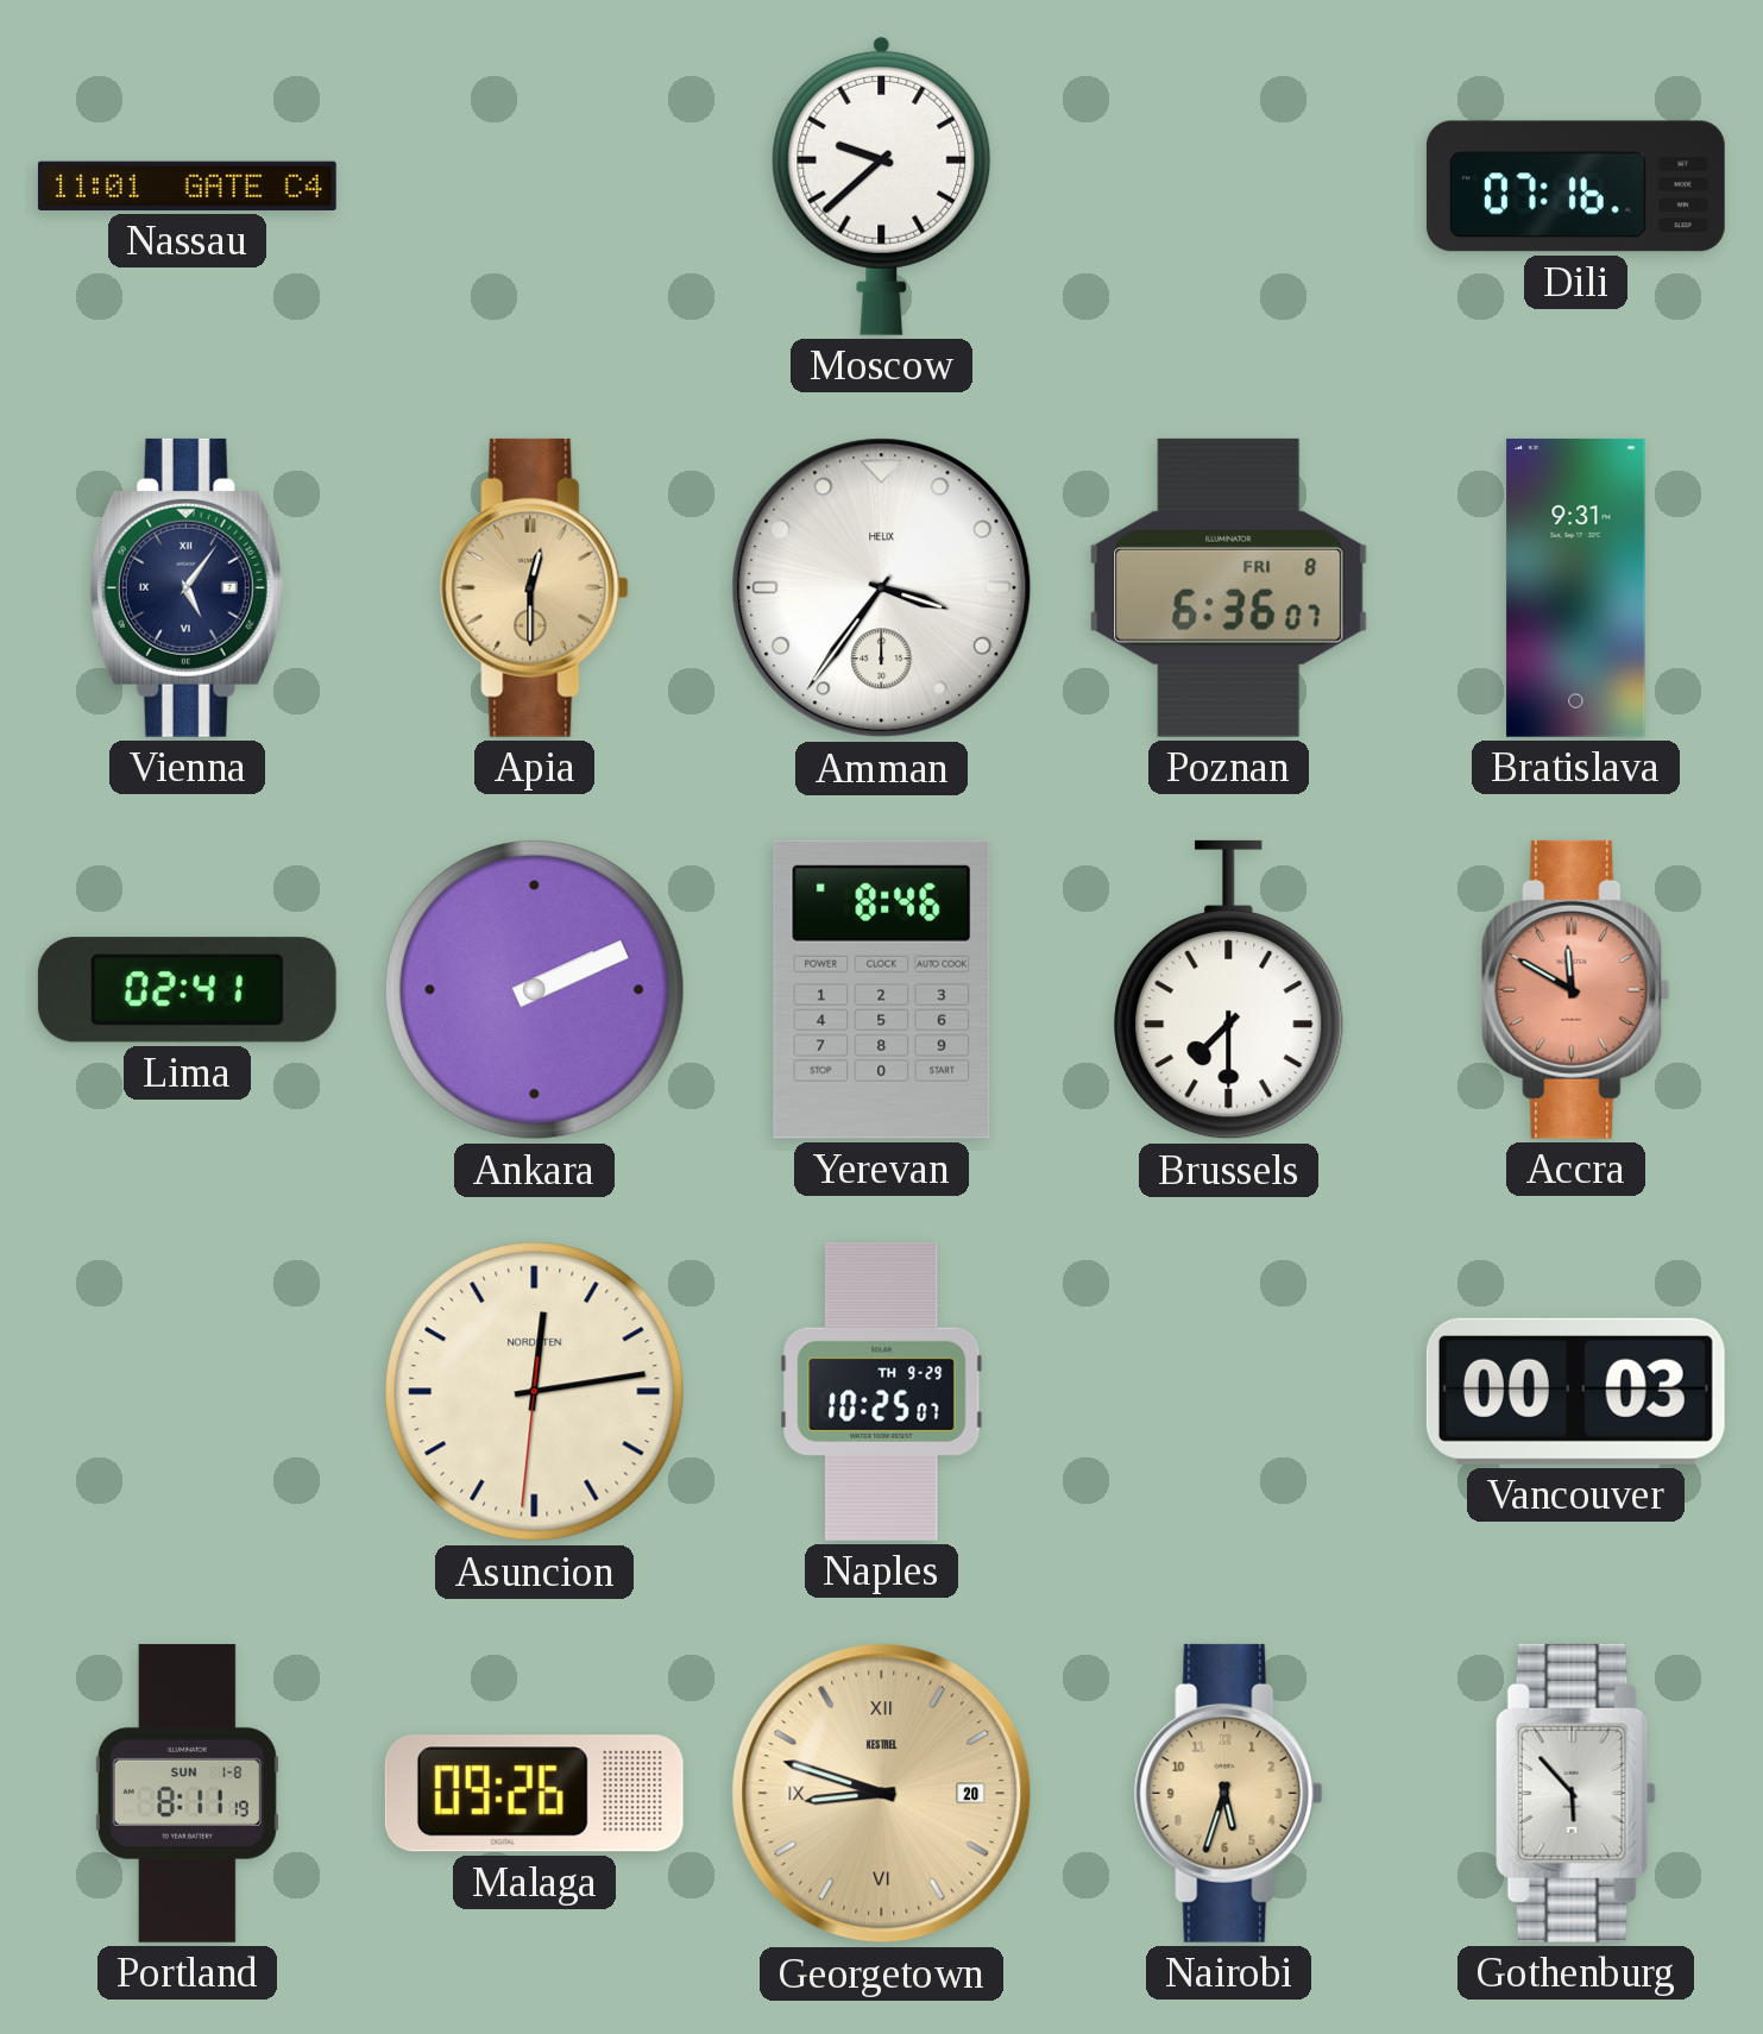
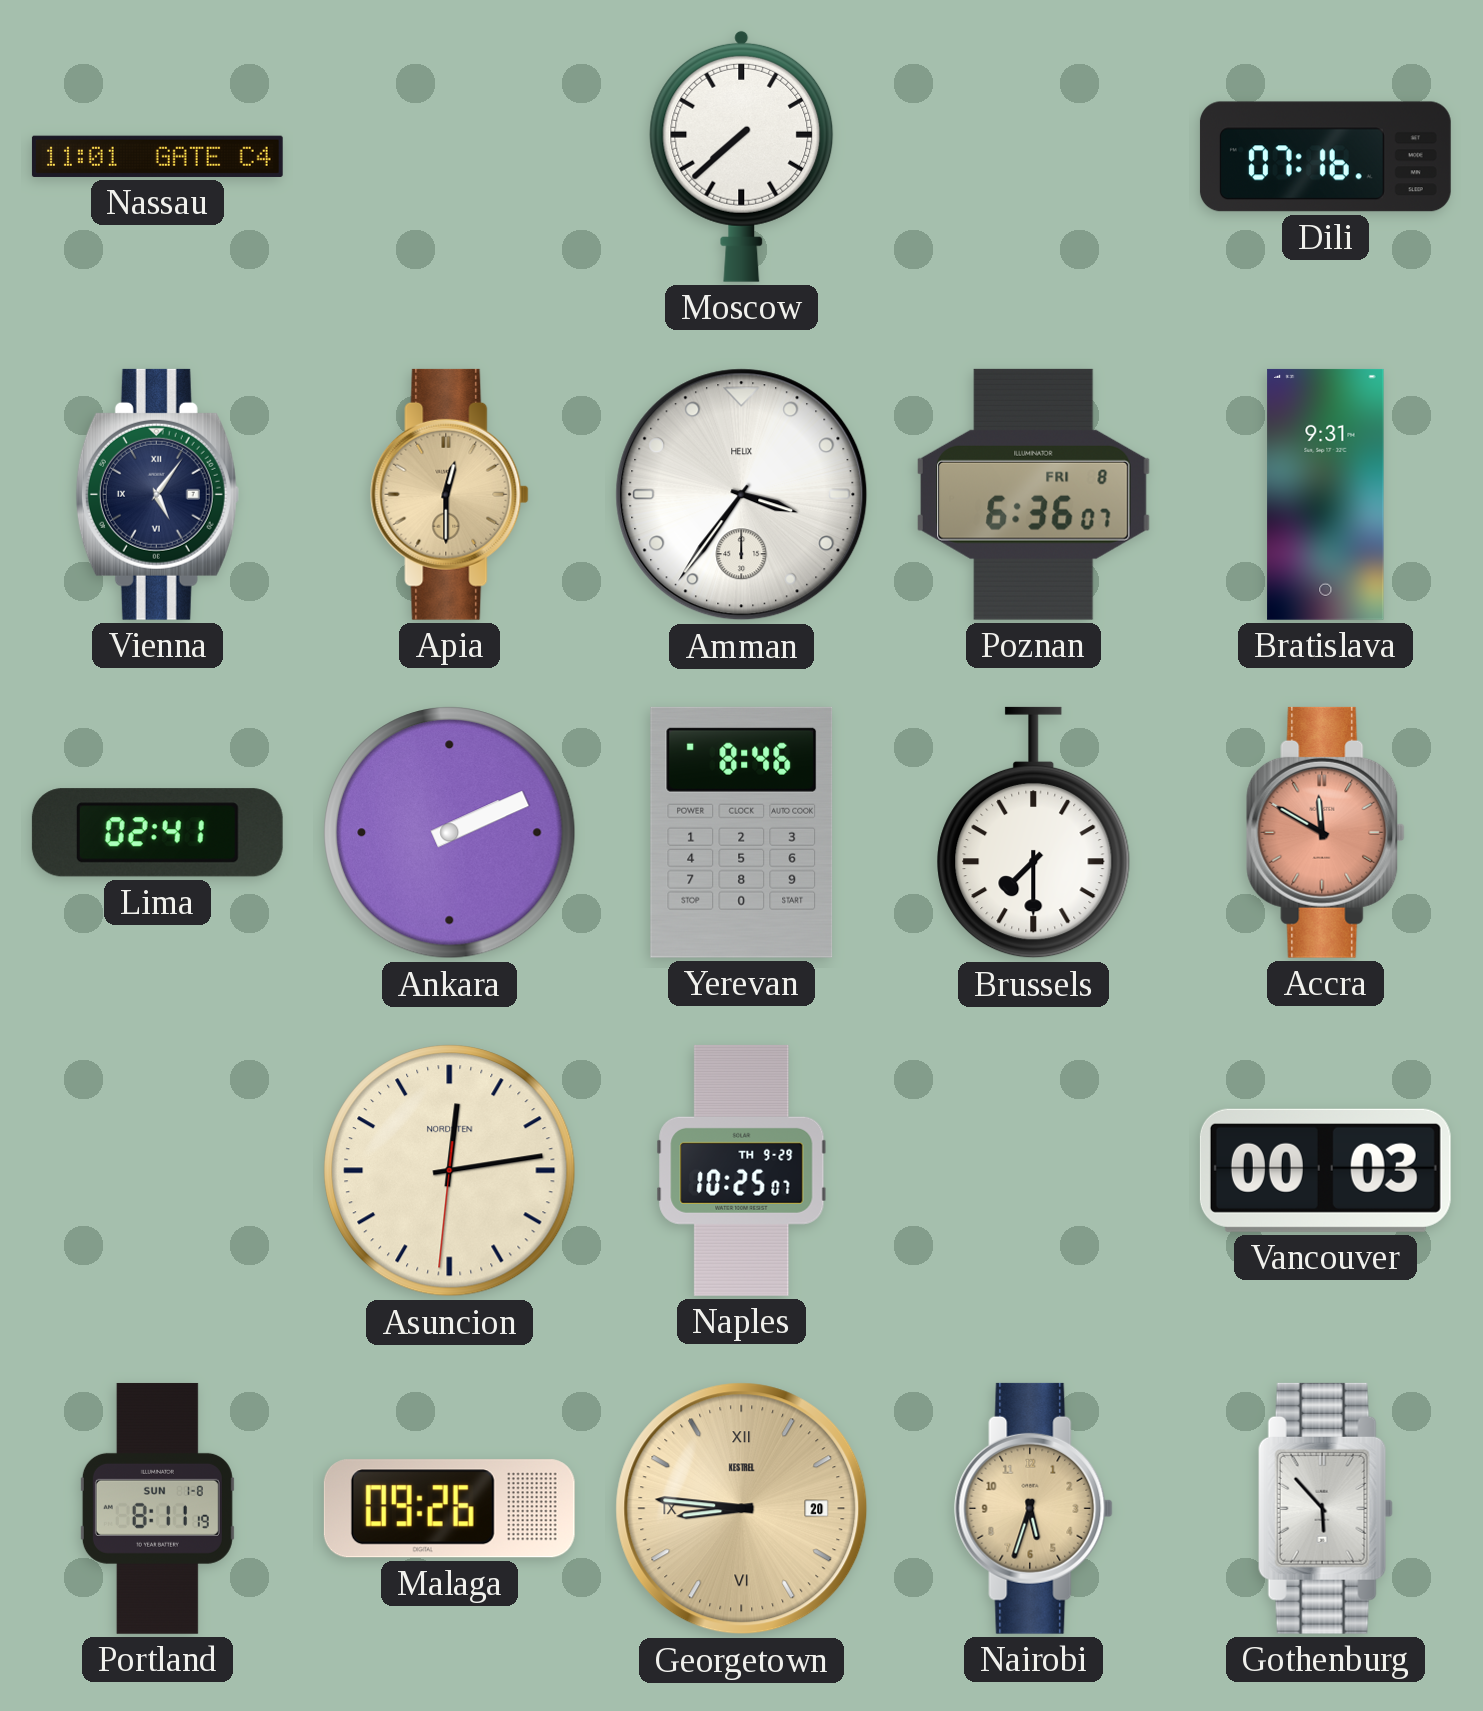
Moscow: 9:38 -> 7:38
Georgetown: 8:48 -> 8:46
